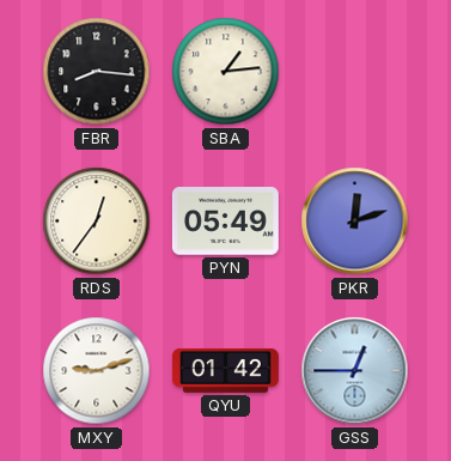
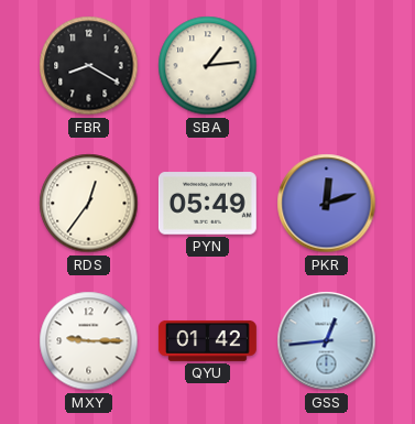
FBR: 8:16 -> 8:20
MXY: 9:12 -> 9:15
GSS: 12:45 -> 12:44
